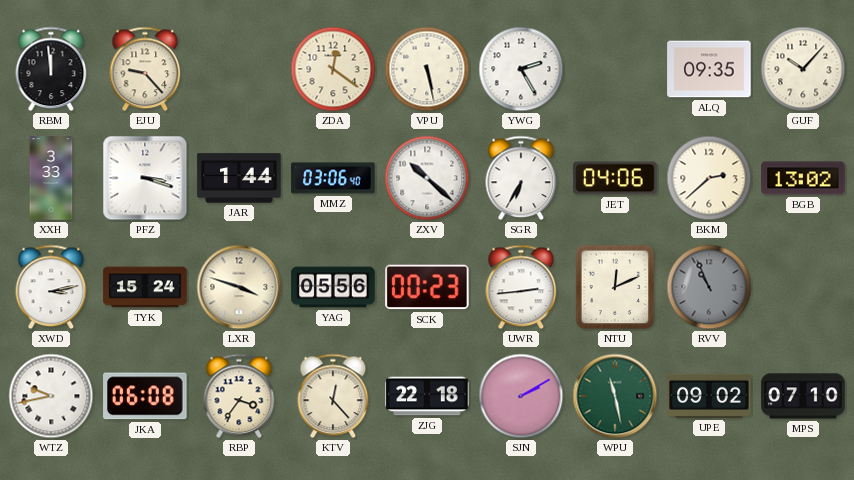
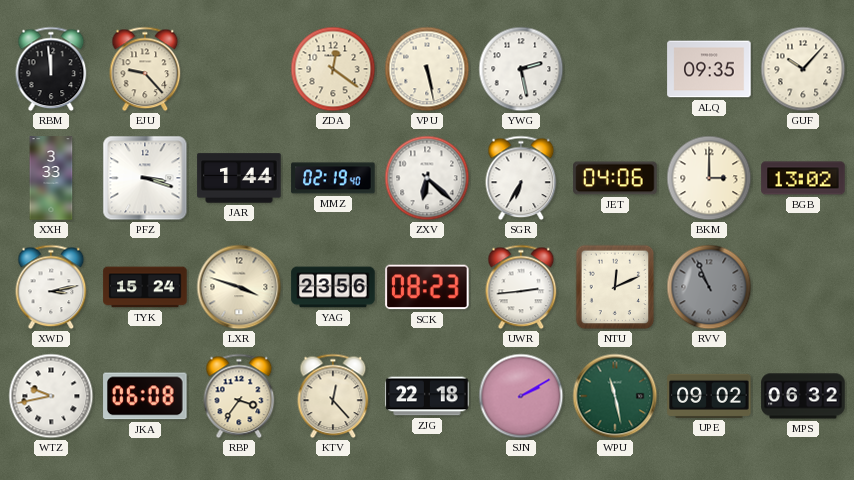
YWG: 2:25 -> 2:28
MMZ: 03:06 -> 02:19
ZXV: 10:22 -> 6:22
BKM: 2:38 -> 3:00
YAG: 05:56 -> 23:56
SCK: 00:23 -> 08:23
MPS: 07:10 -> 06:32
